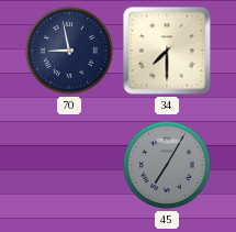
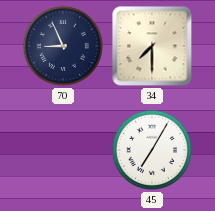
70: 8:58 -> 8:56
45 dial: grey -> white
